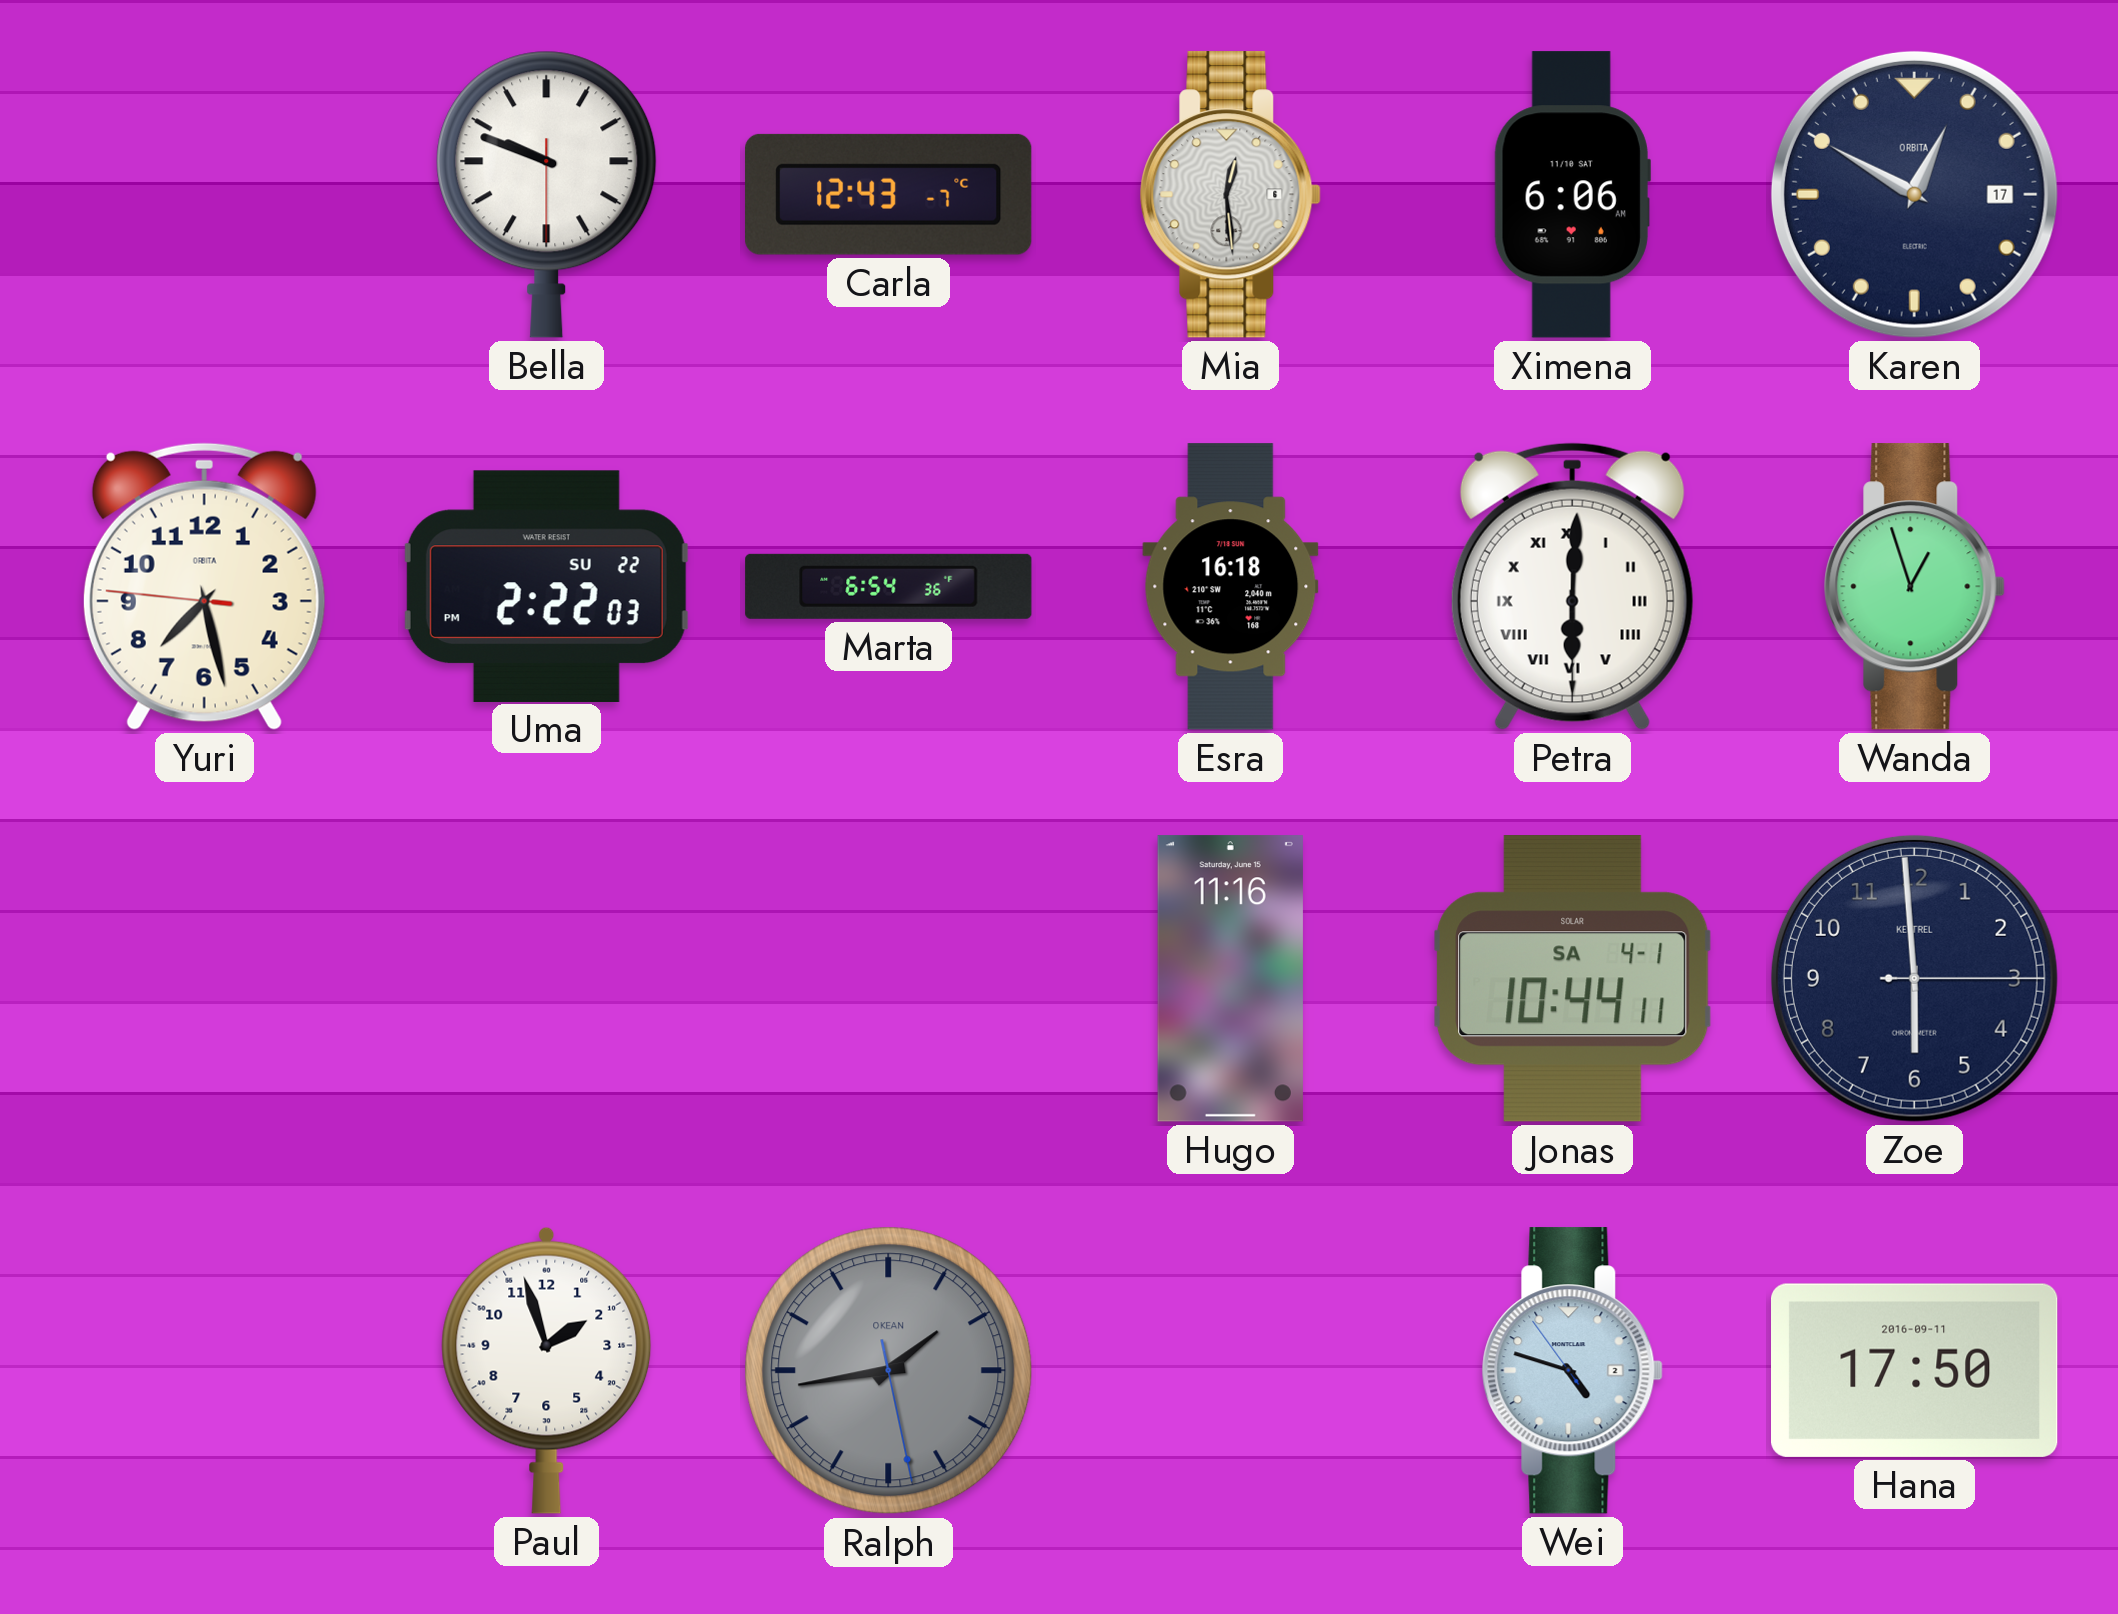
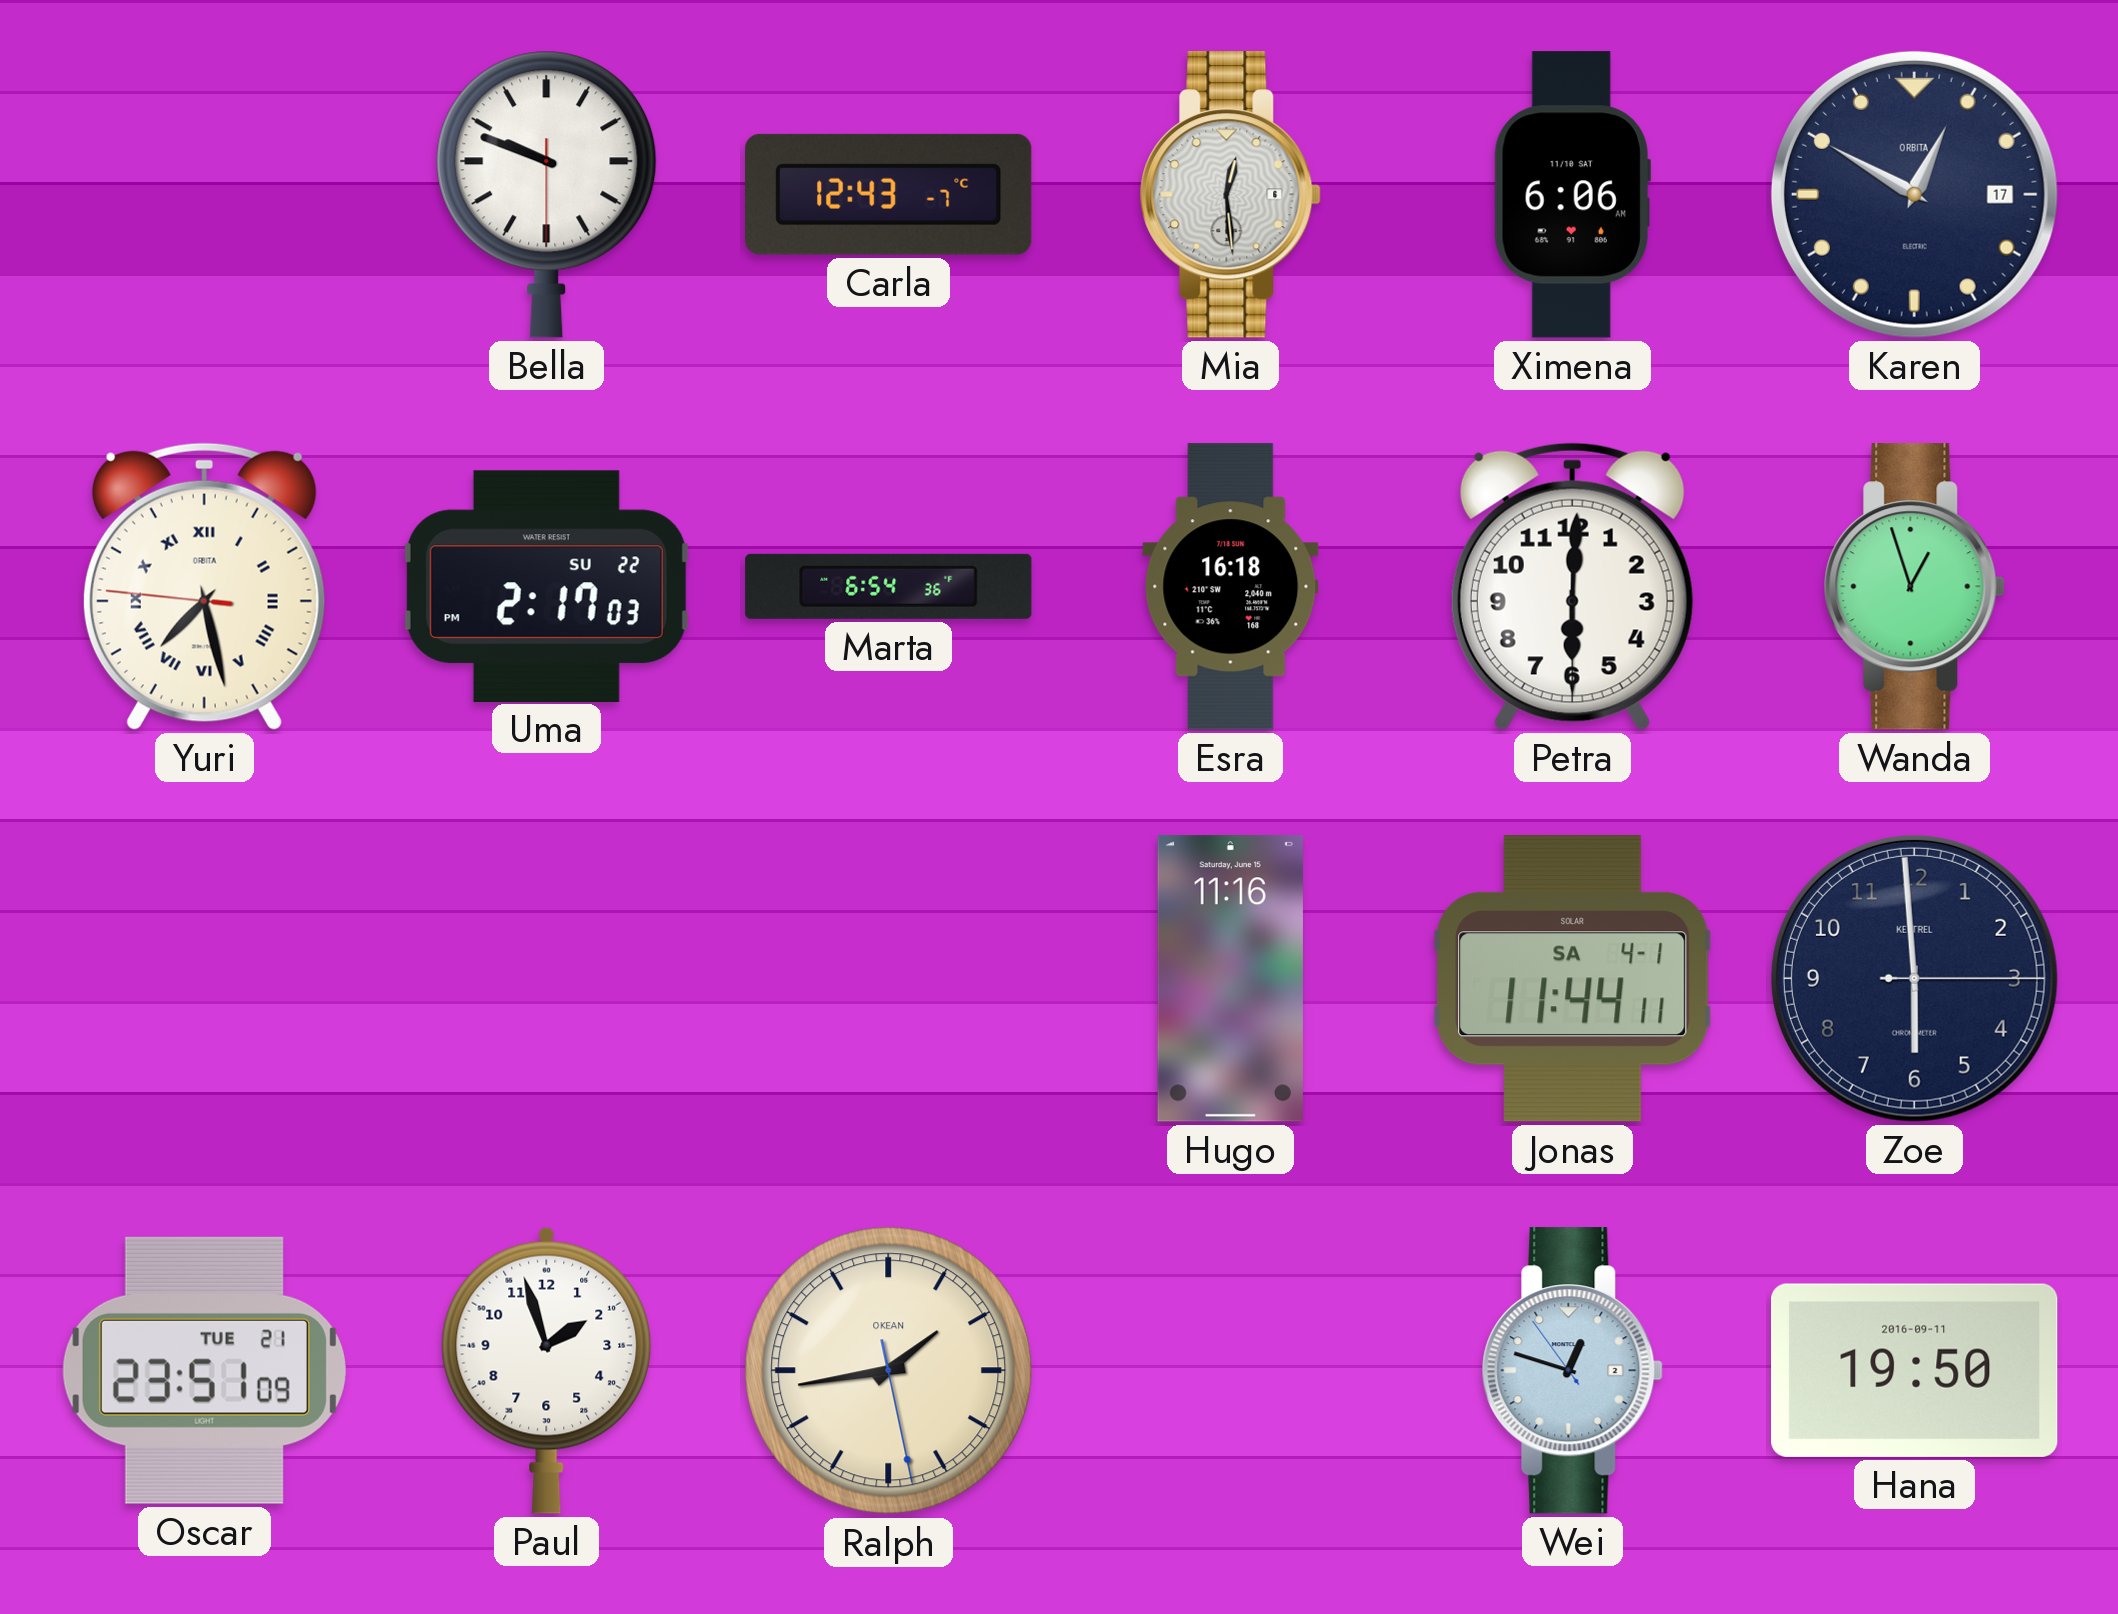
Yuri numerals: Arabic -> Roman
Uma: 2:22 -> 2:17
Petra numerals: Roman -> Arabic
Jonas: 10:44 -> 11:44
Oscar: none -> 23:51
Ralph dial: grey -> cream
Wei: 4:47 -> 12:47
Hana: 17:50 -> 19:50
